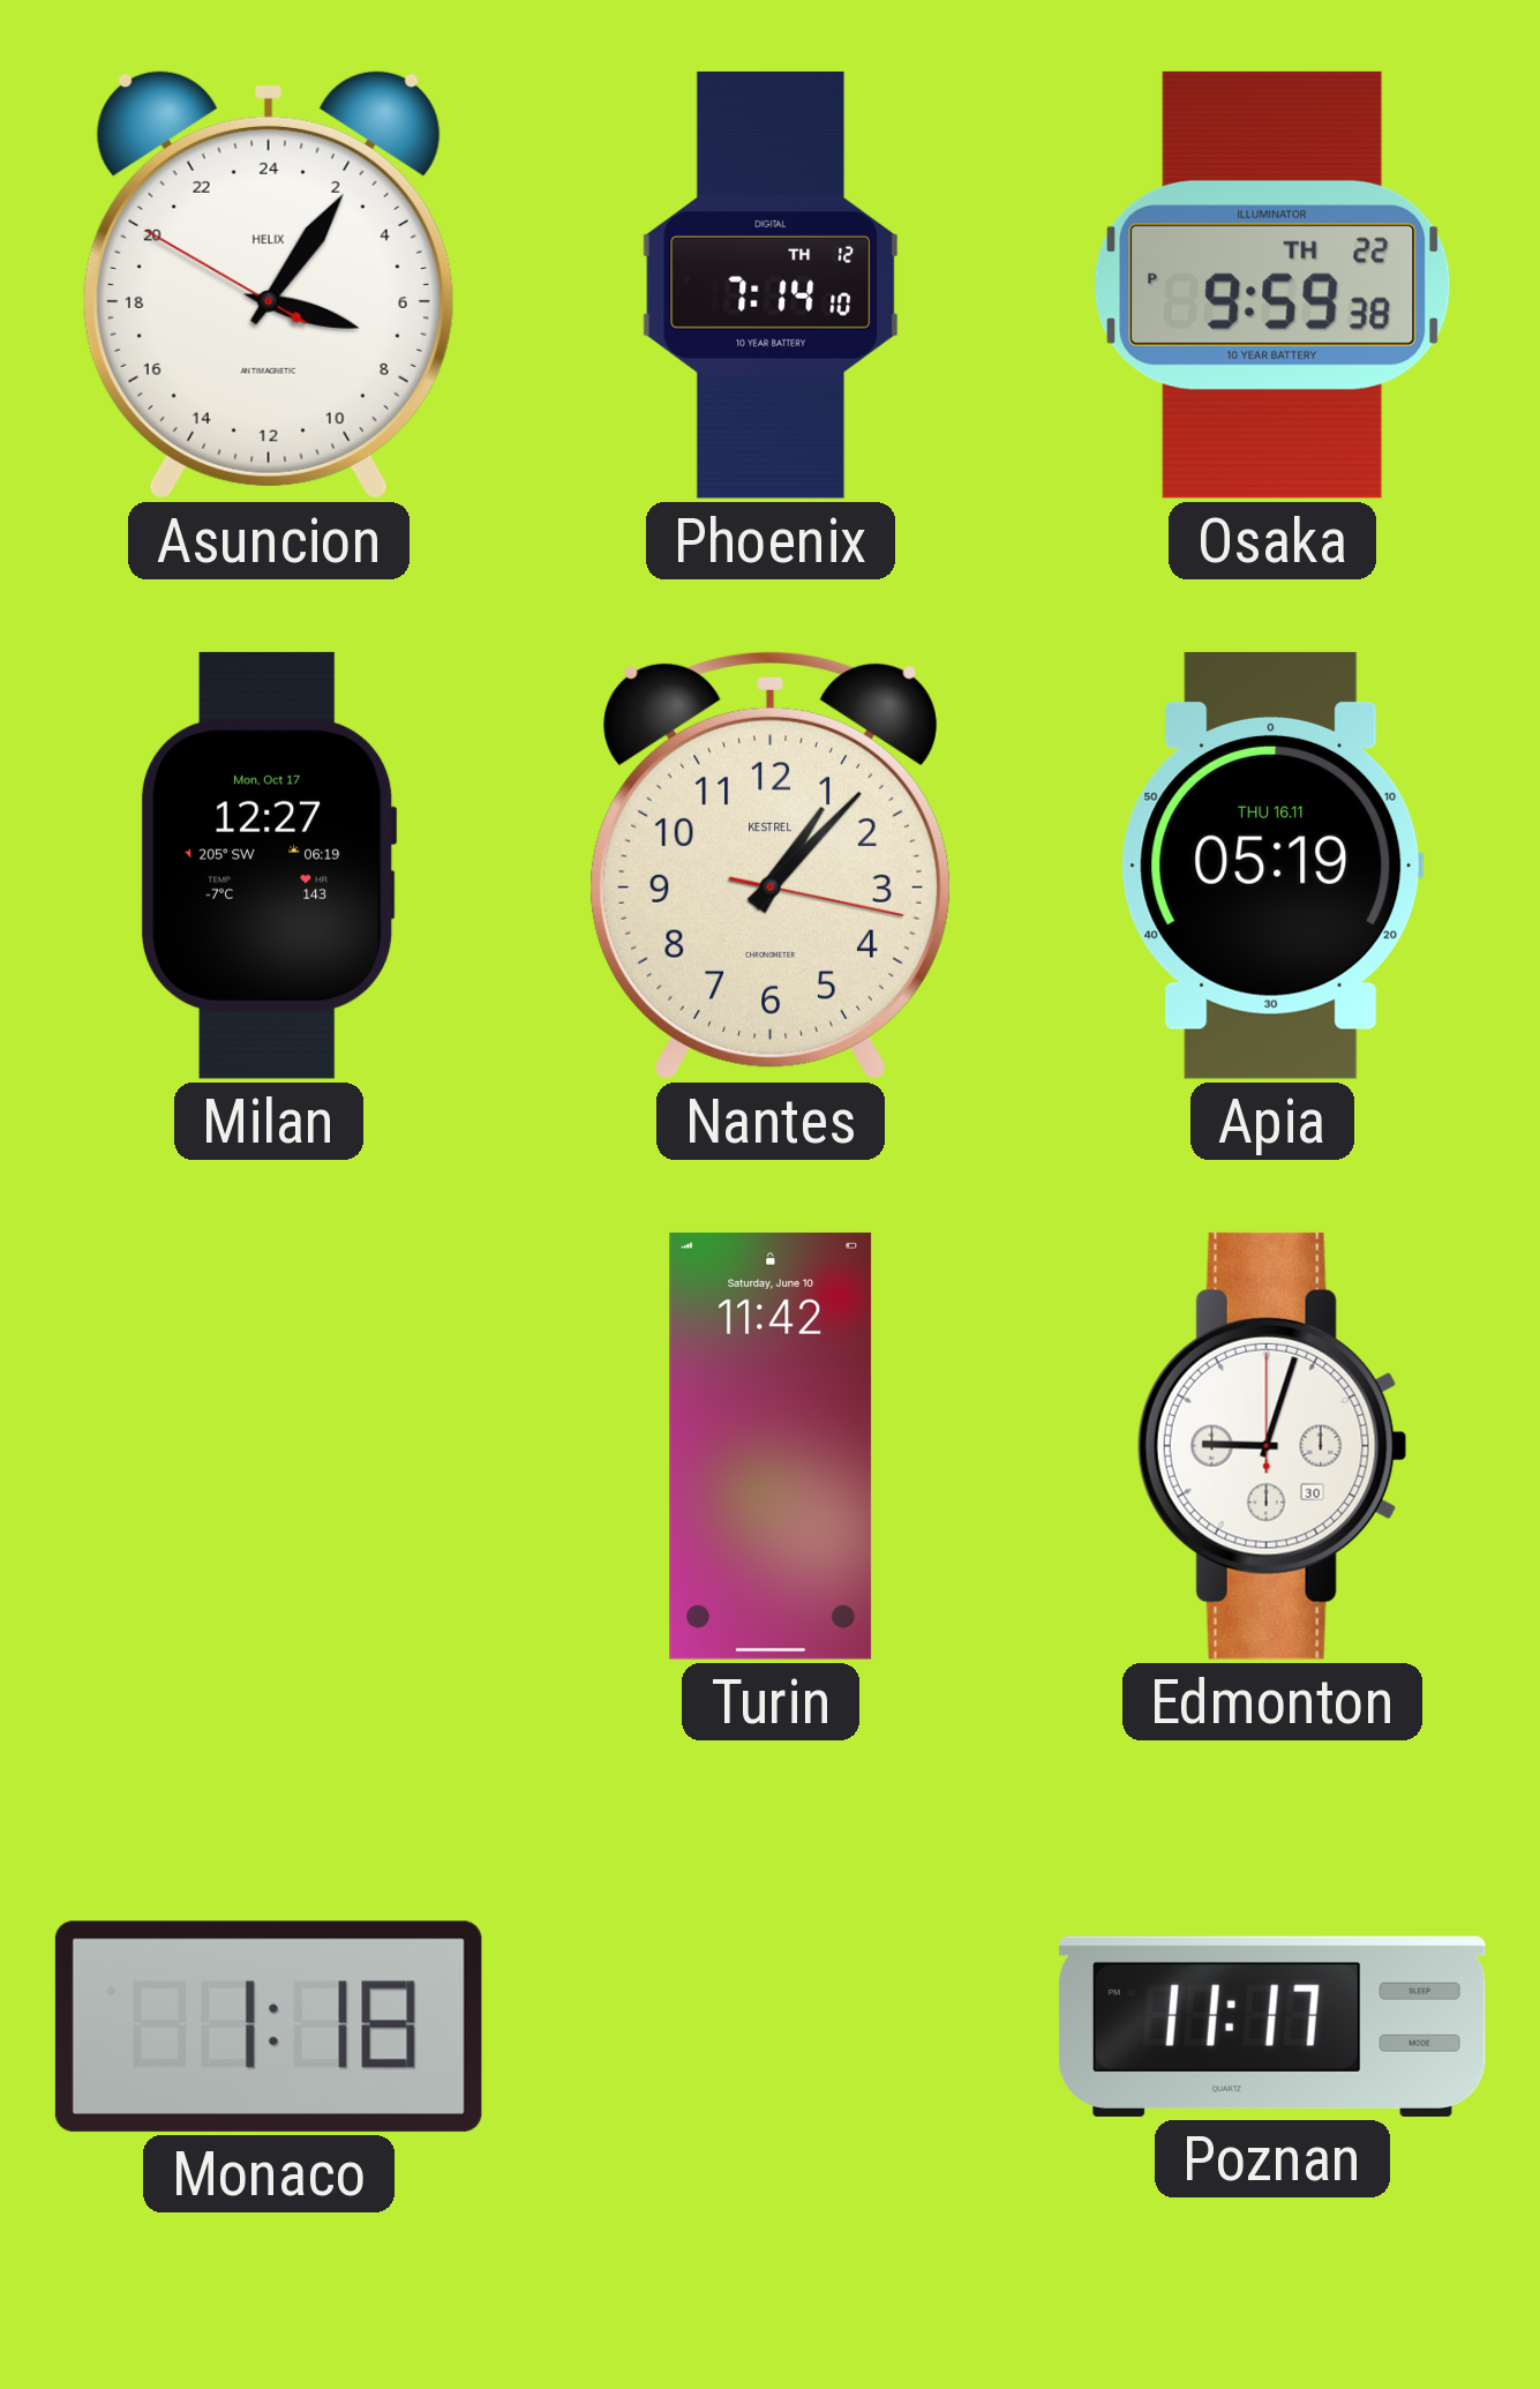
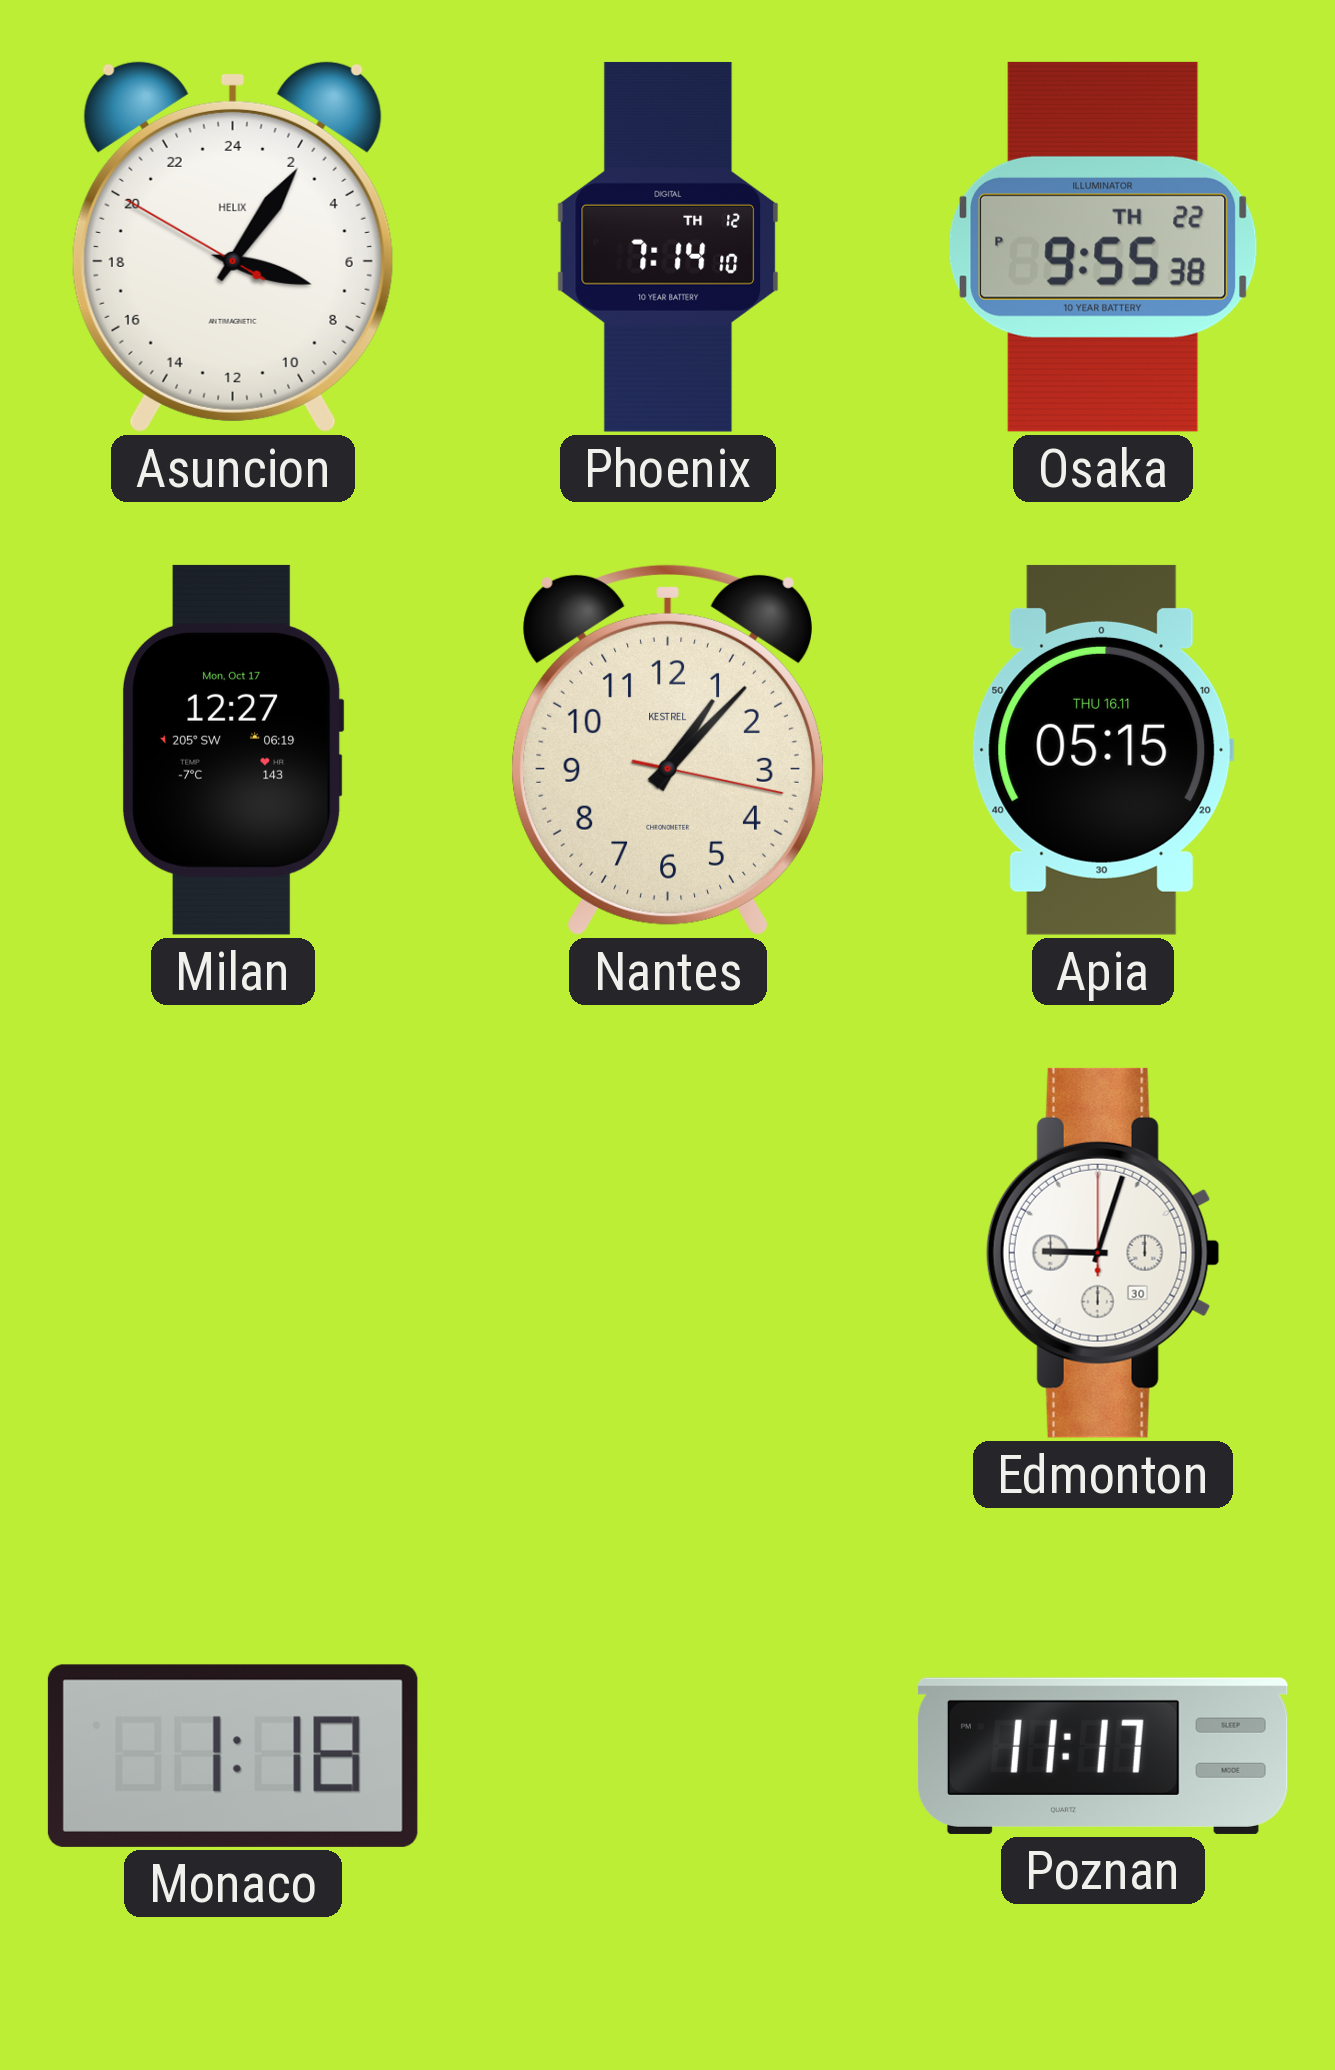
Osaka: 9:59 -> 9:55
Apia: 05:19 -> 05:15
Turin: 11:42 -> none
